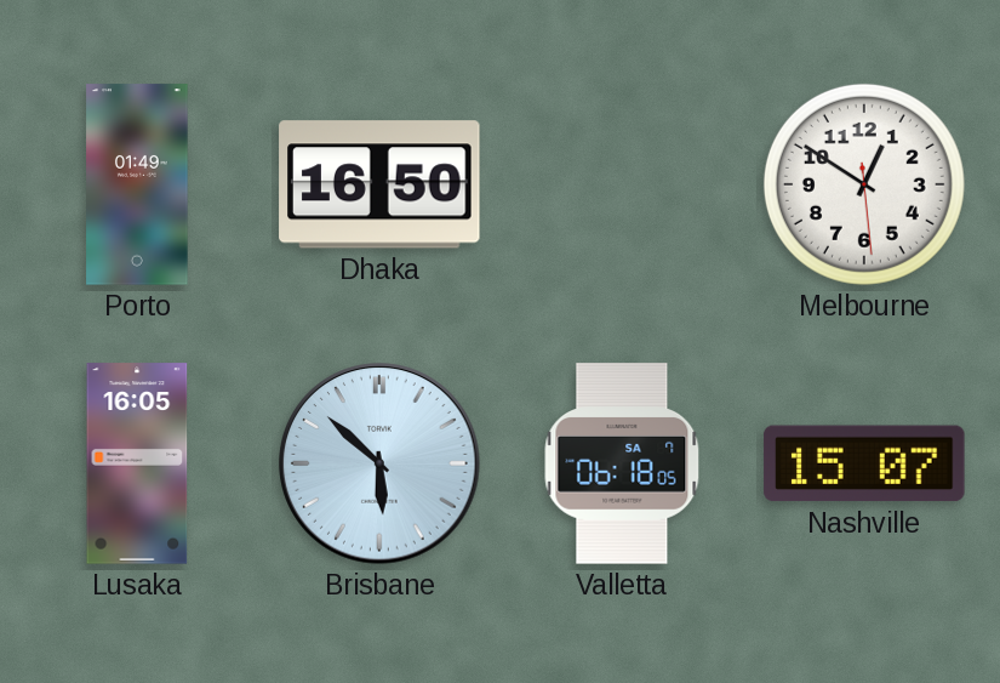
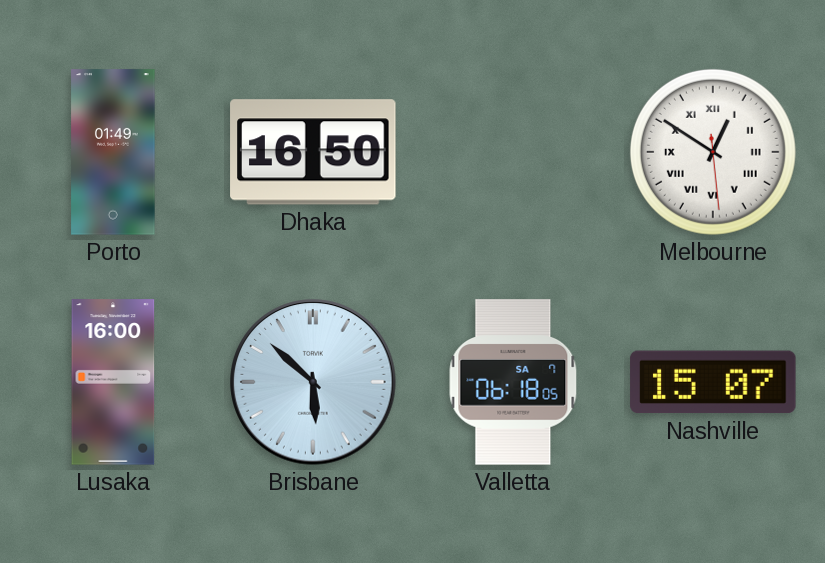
Melbourne numerals: Arabic -> Roman
Lusaka: 16:05 -> 16:00
